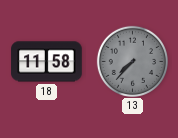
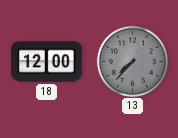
18: 11:58 -> 12:00
